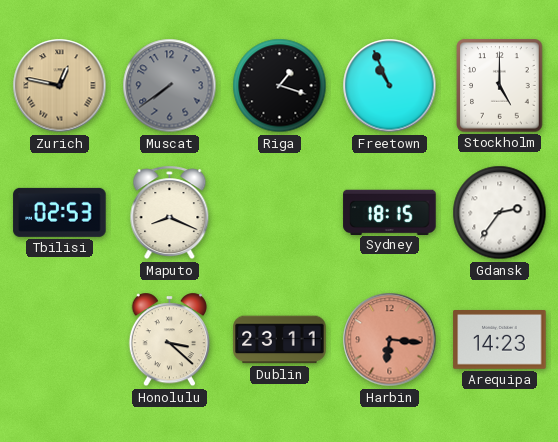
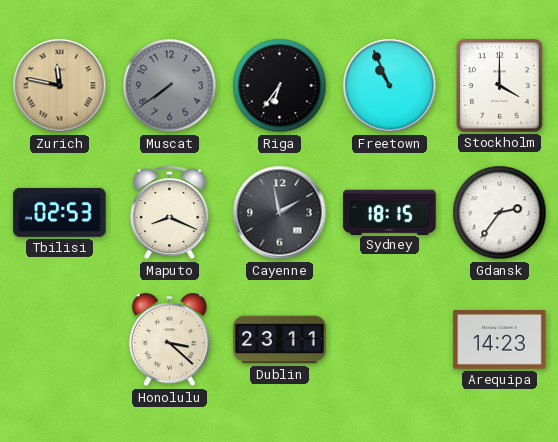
Zurich: 12:47 -> 11:47
Riga: 1:18 -> 6:36
Stockholm: 5:00 -> 4:00
Cayenne: none -> 1:58
Harbin: 6:16 -> none
